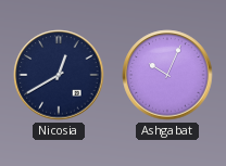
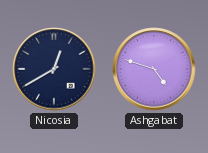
Ashgabat: 10:04 -> 4:48
